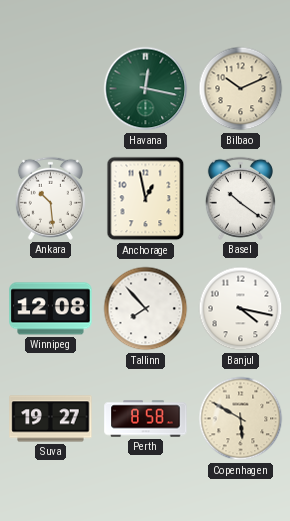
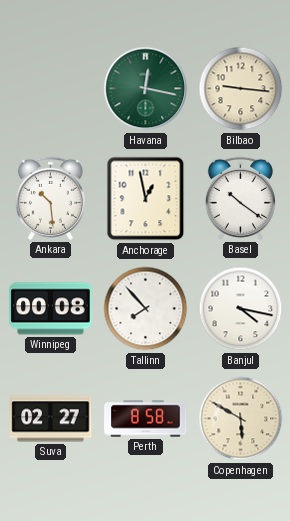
Bilbao: 10:11 -> 9:16
Winnipeg: 12:08 -> 00:08
Suva: 19:27 -> 02:27
